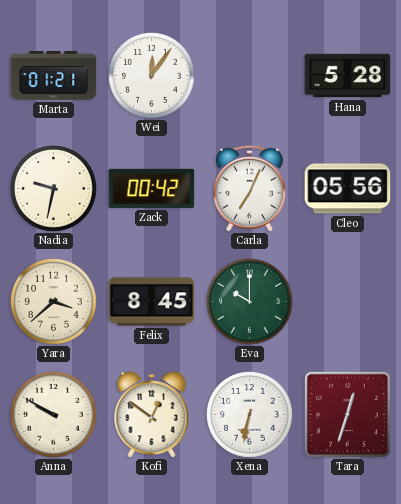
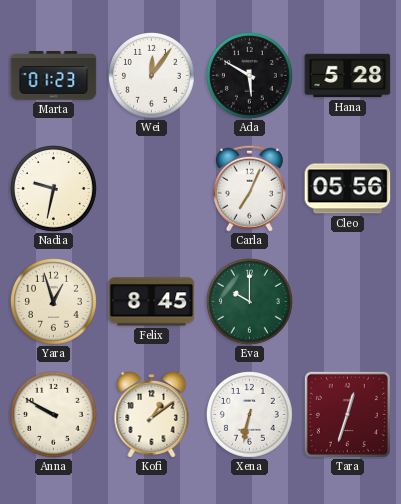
Marta: 01:21 -> 01:23
Ada: none -> 5:50
Zack: 00:42 -> none
Yara: 3:38 -> 12:57
Kofi: 12:51 -> 1:09
